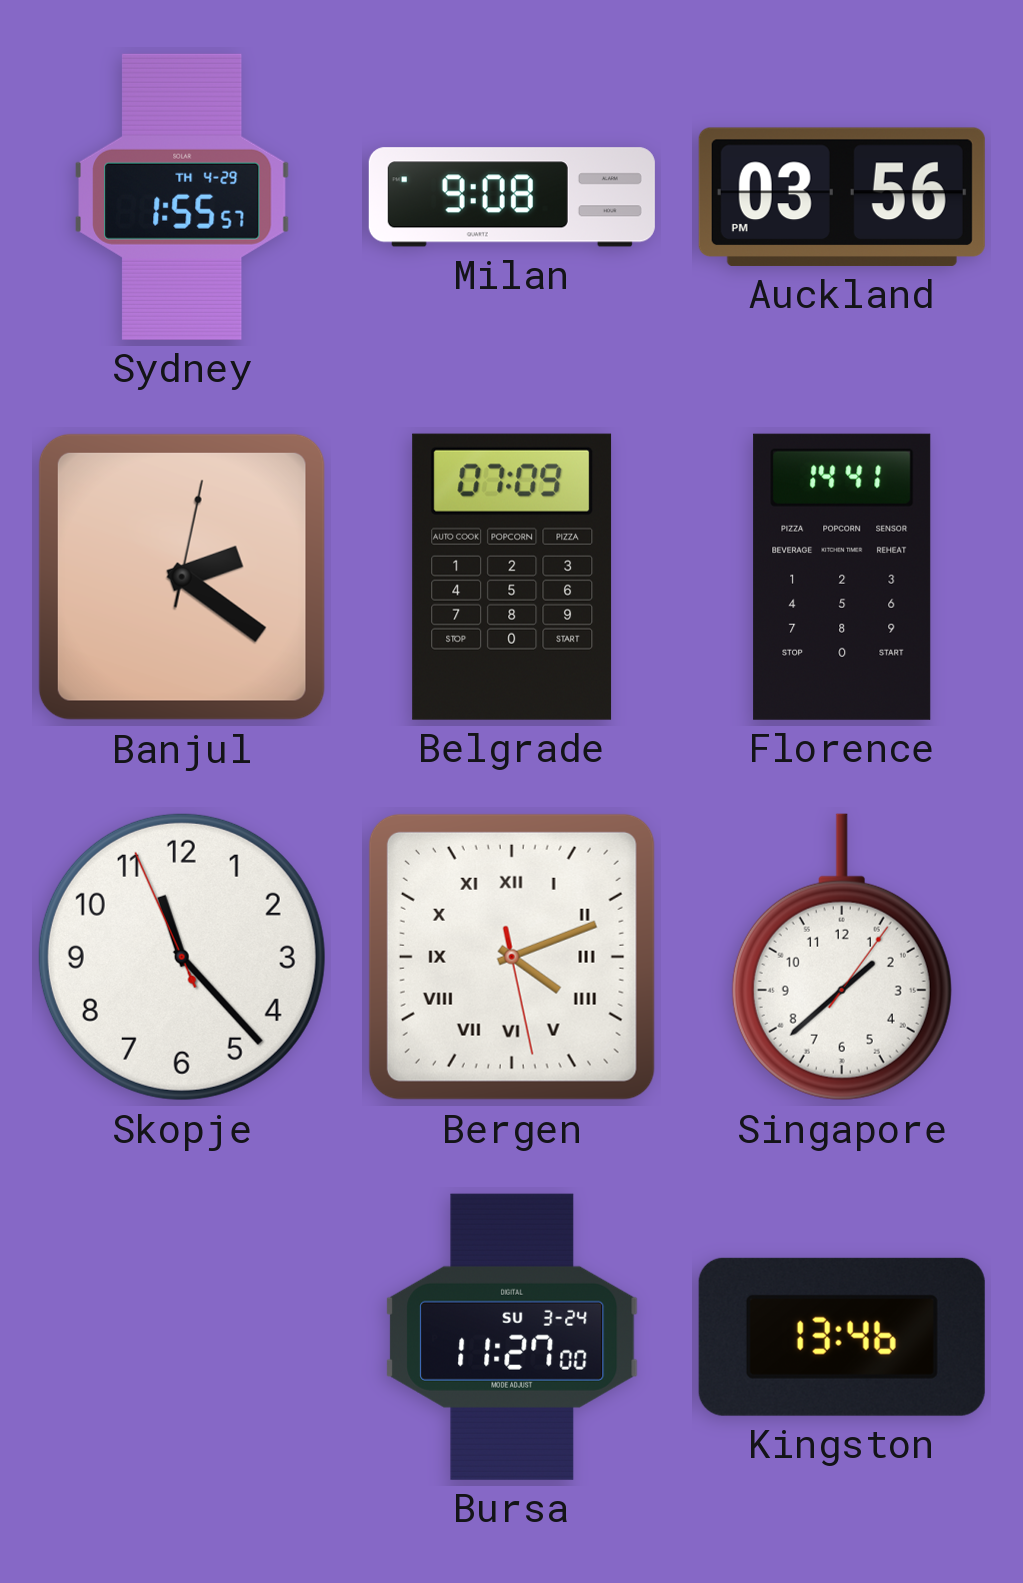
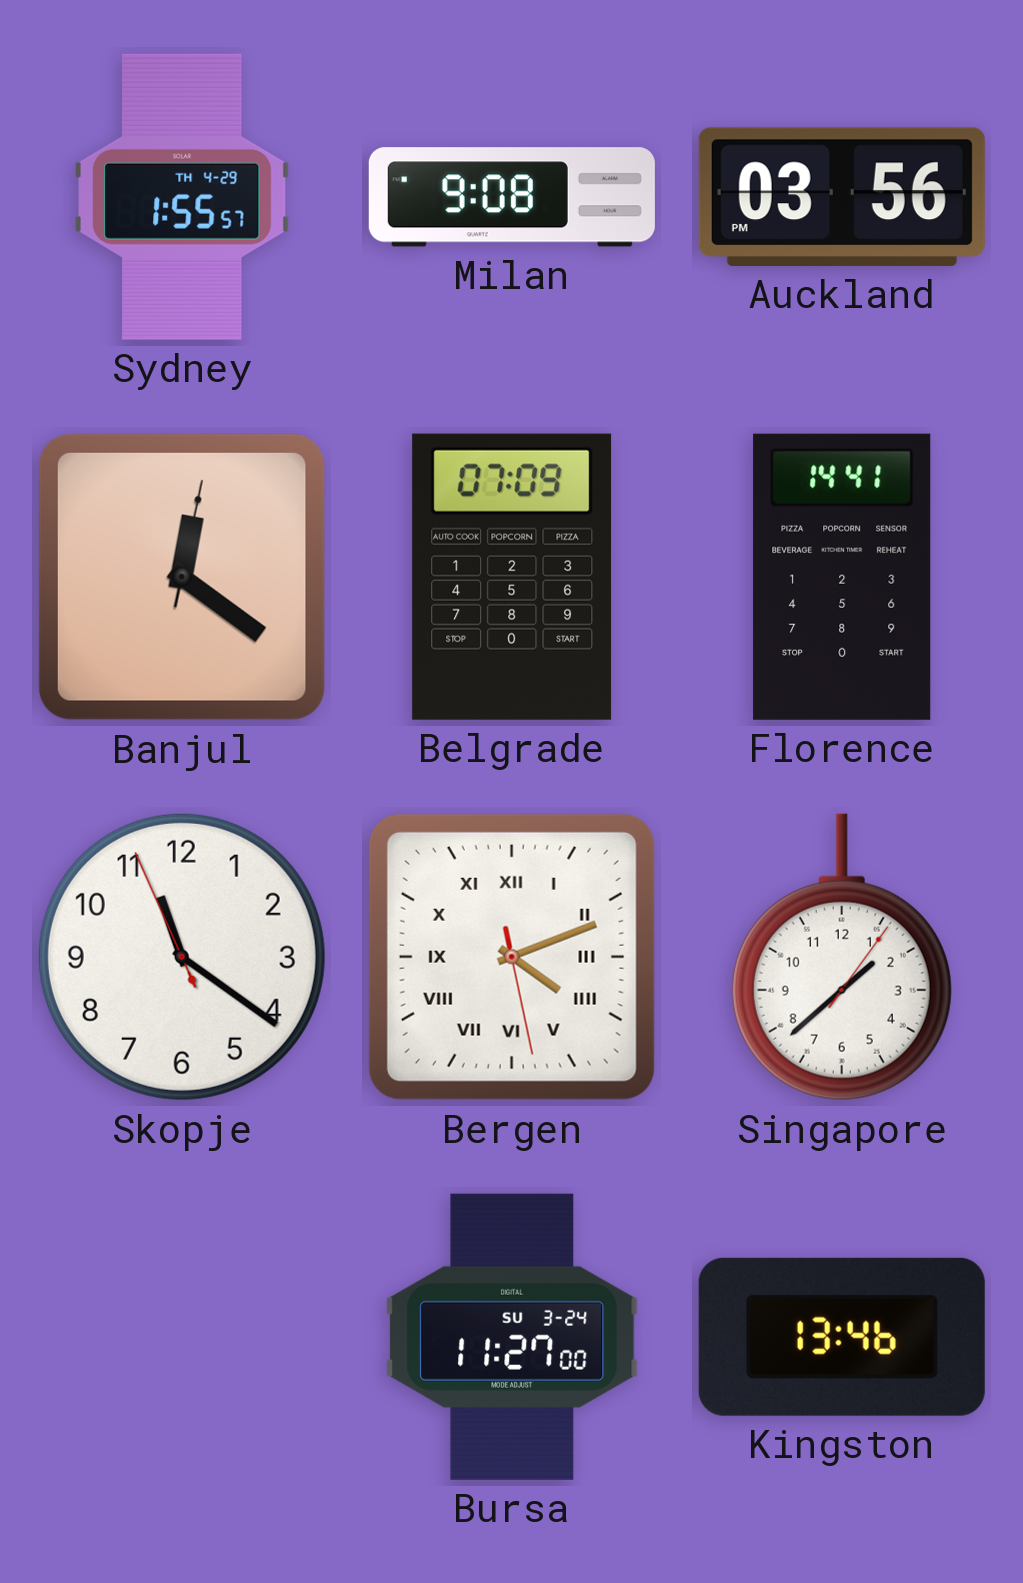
Banjul: 2:21 -> 12:21
Skopje: 11:22 -> 11:20
